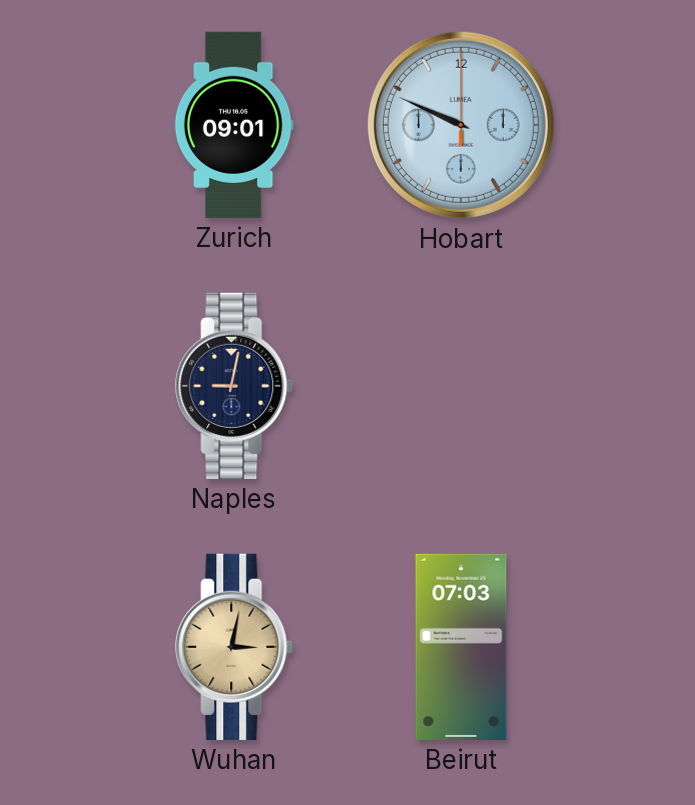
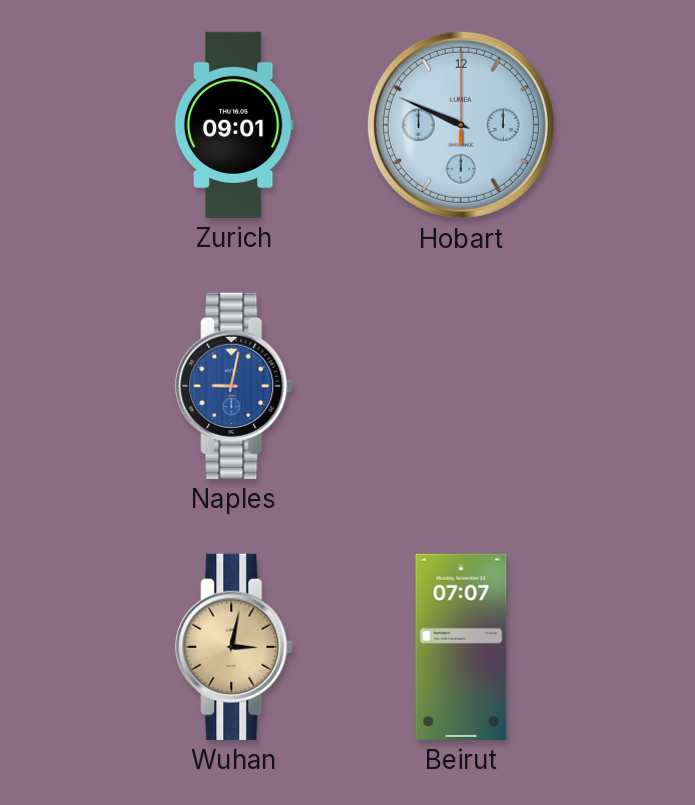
Naples dial: navy -> blue
Beirut: 07:03 -> 07:07
